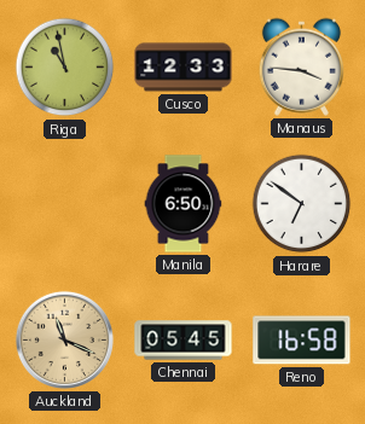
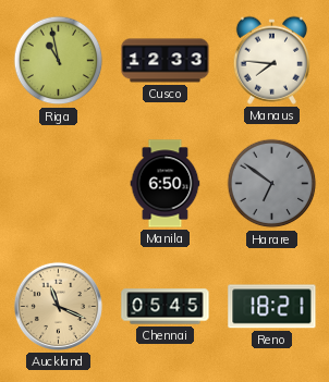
Manaus: 3:46 -> 7:46
Harare dial: white -> grey
Reno: 16:58 -> 18:21
